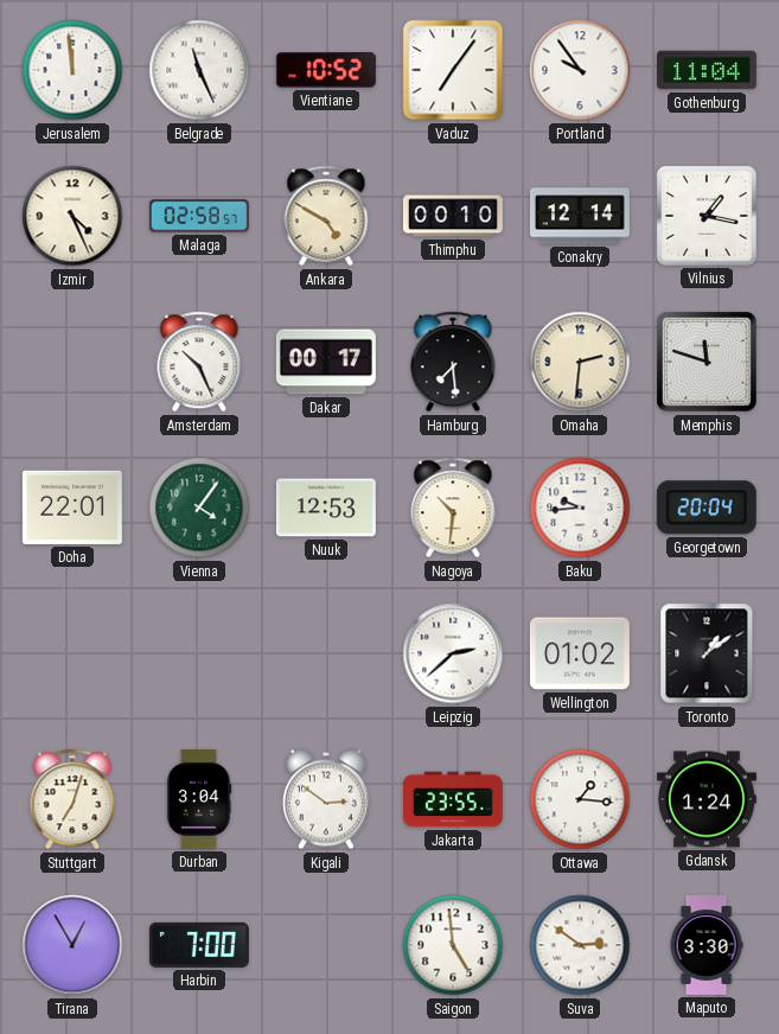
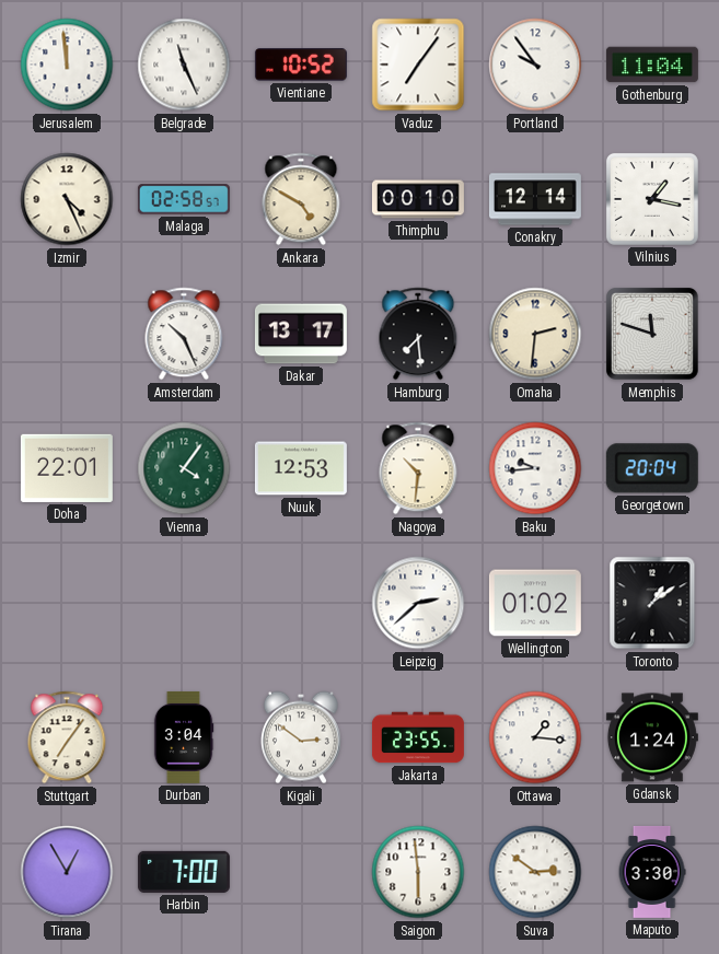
Dakar: 00:17 -> 13:17
Stuttgart: 7:03 -> 7:06
Saigon: 4:59 -> 5:59
